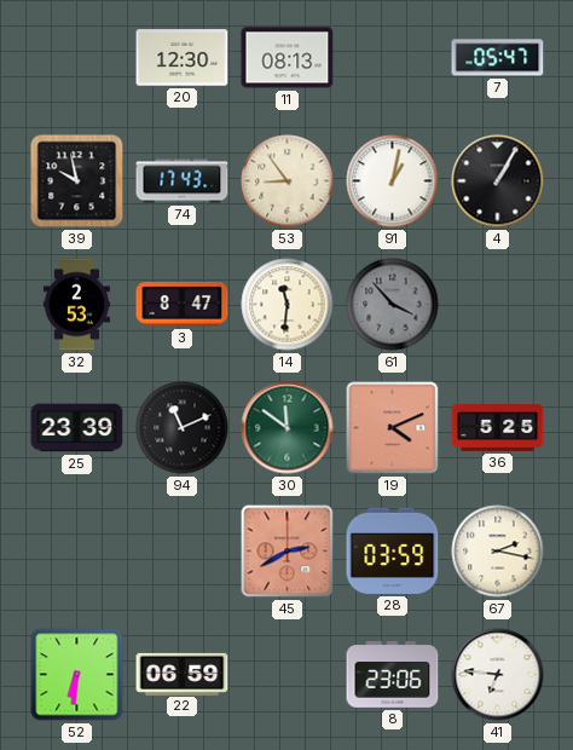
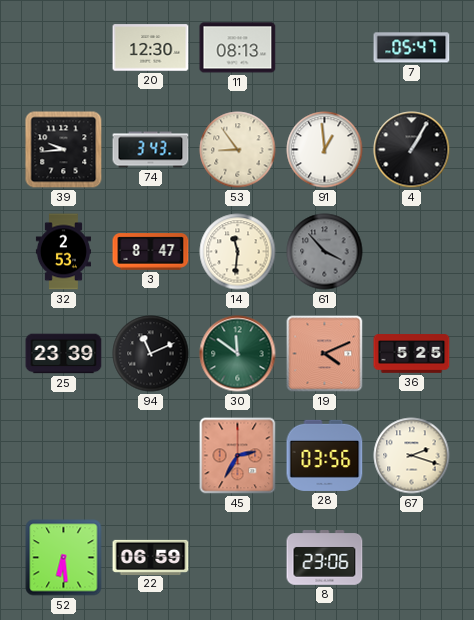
39: 9:58 -> 9:44
74: 17:43 -> 3:43
91: 1:02 -> 12:59
45: 2:40 -> 2:35
28: 03:59 -> 03:56
67: 2:17 -> 2:18
52: 6:31 -> 6:29
41: 6:46 -> none
